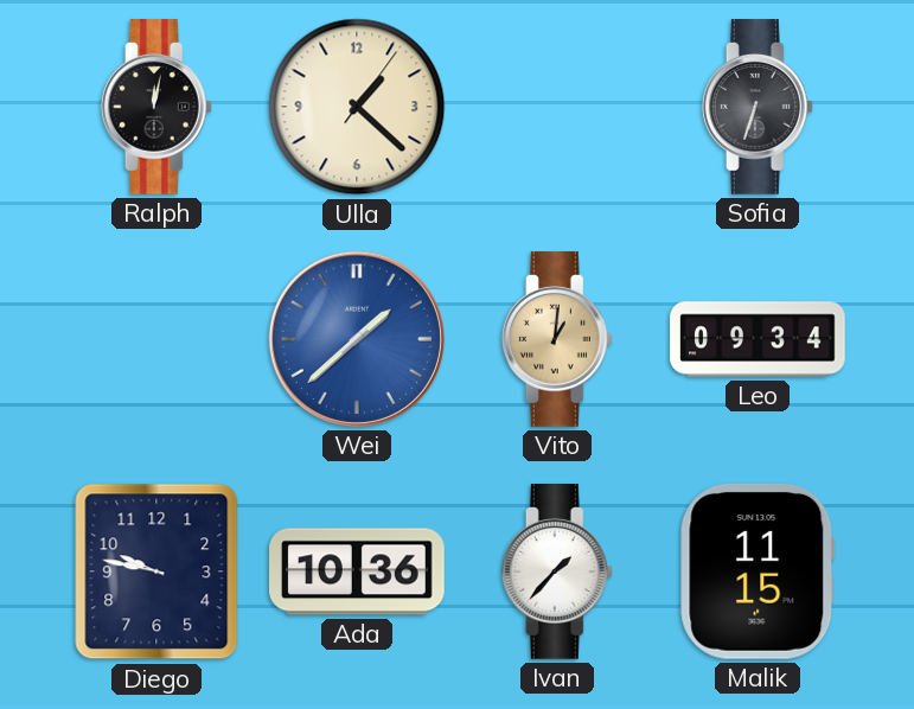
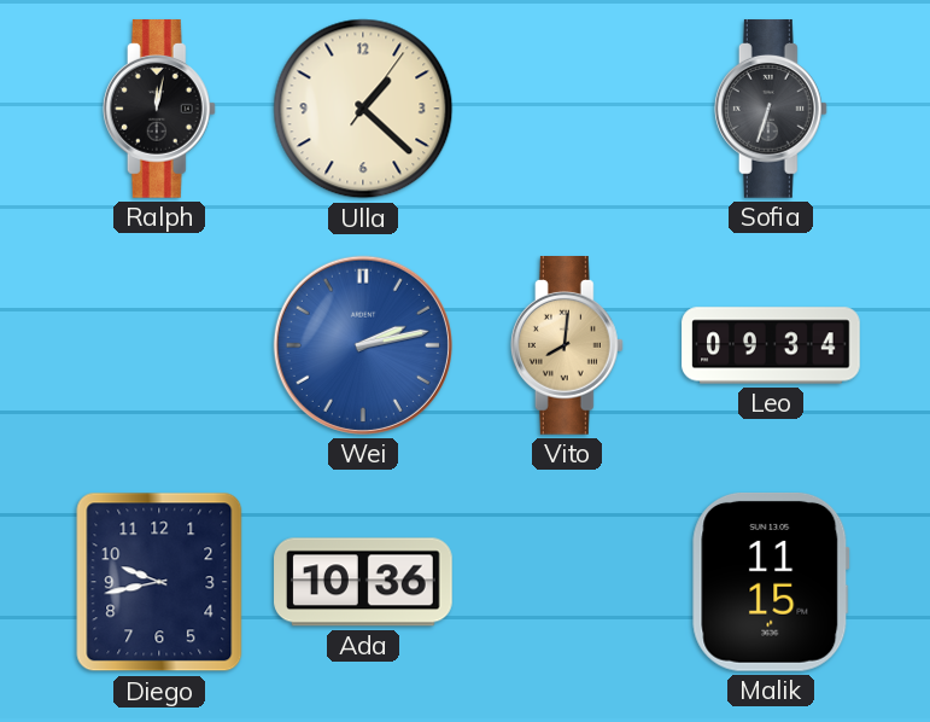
Wei: 1:38 -> 2:13
Vito: 1:01 -> 8:01
Diego: 9:47 -> 9:43
Ivan: 1:37 -> none
